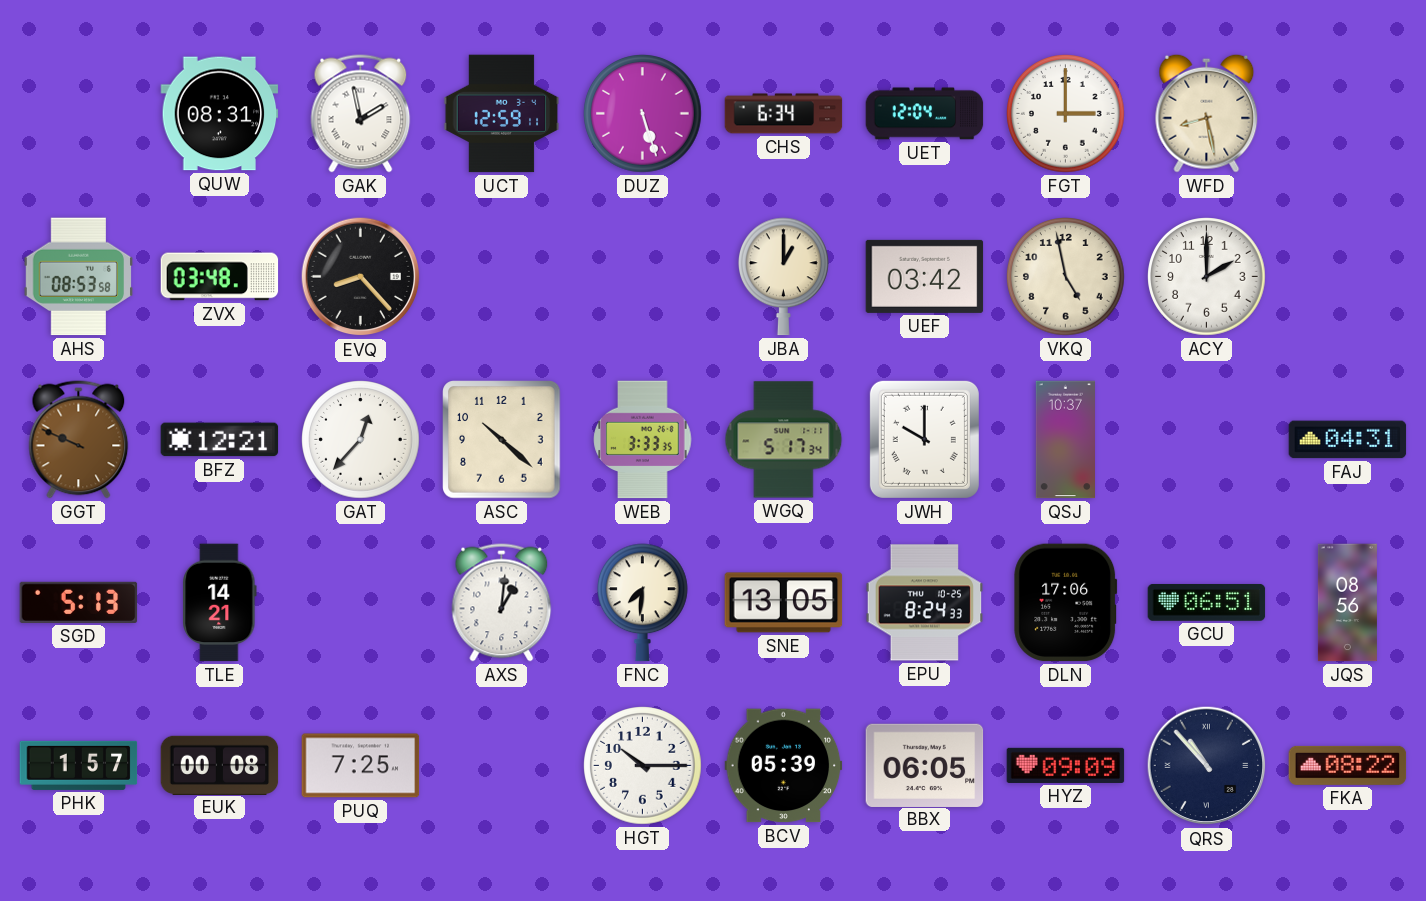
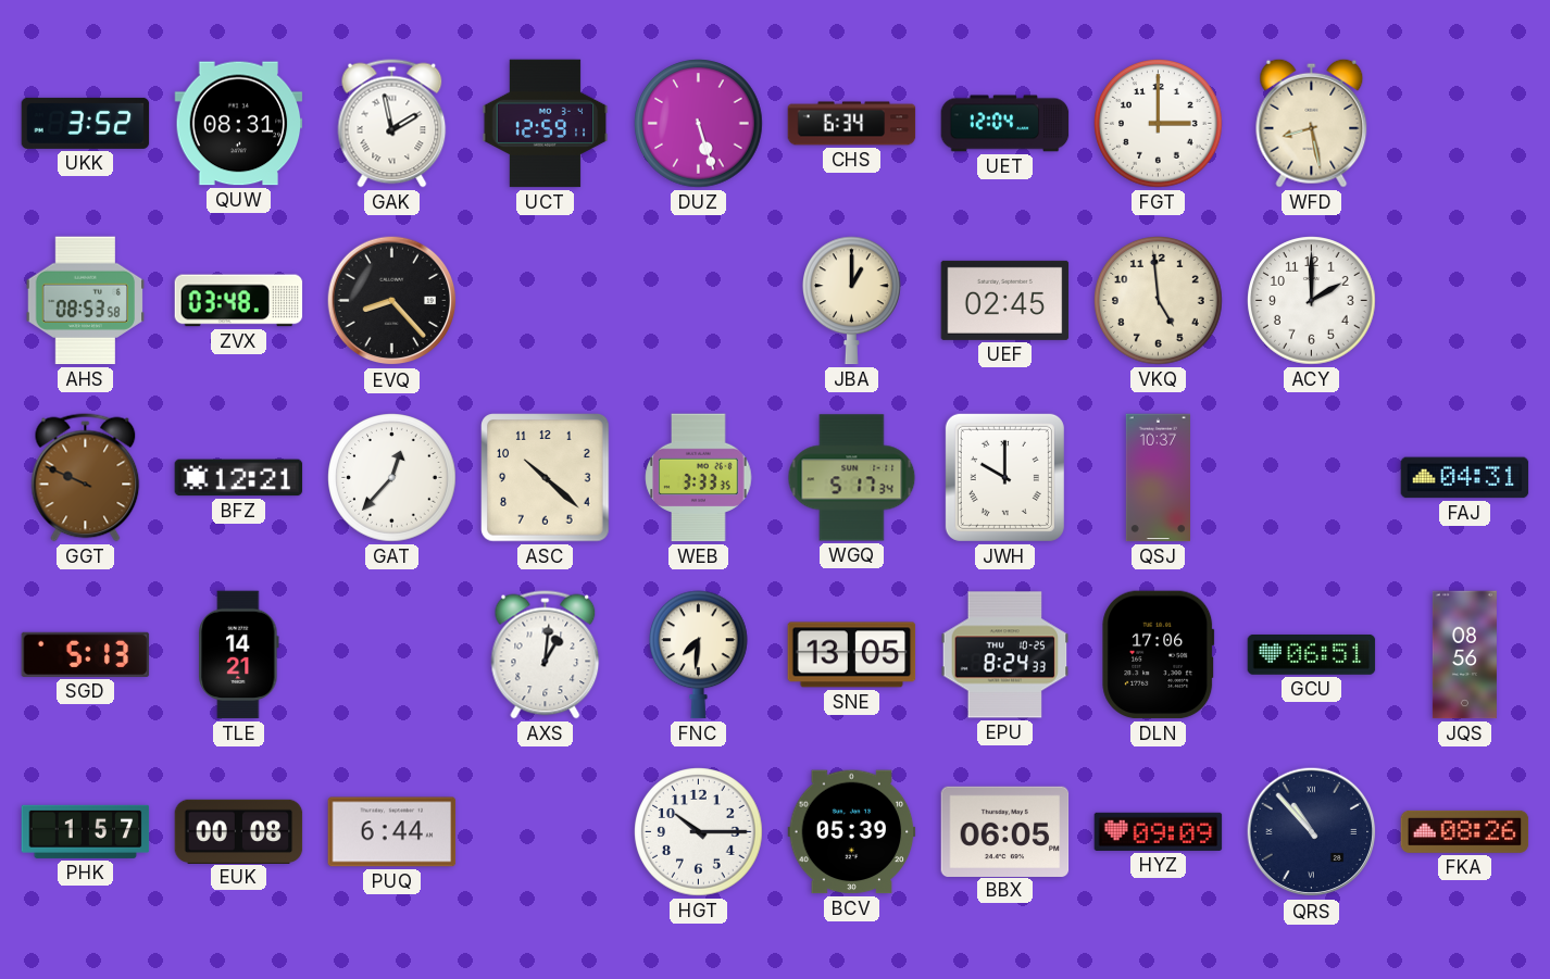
UKK: none -> 3:52
UEF: 03:42 -> 02:45
VKQ: 4:58 -> 4:59
PUQ: 7:25 -> 6:44
FKA: 08:22 -> 08:26
